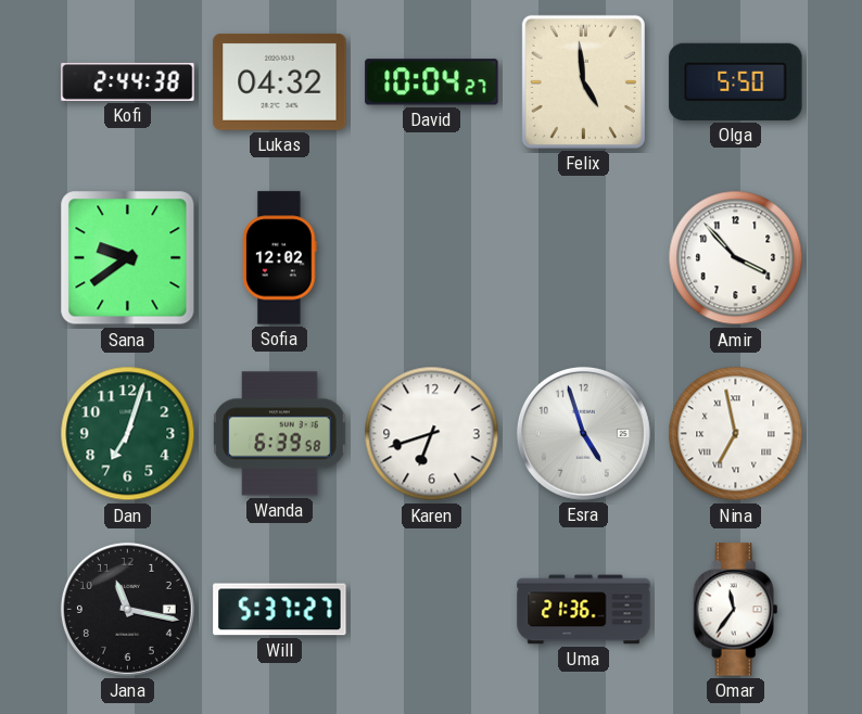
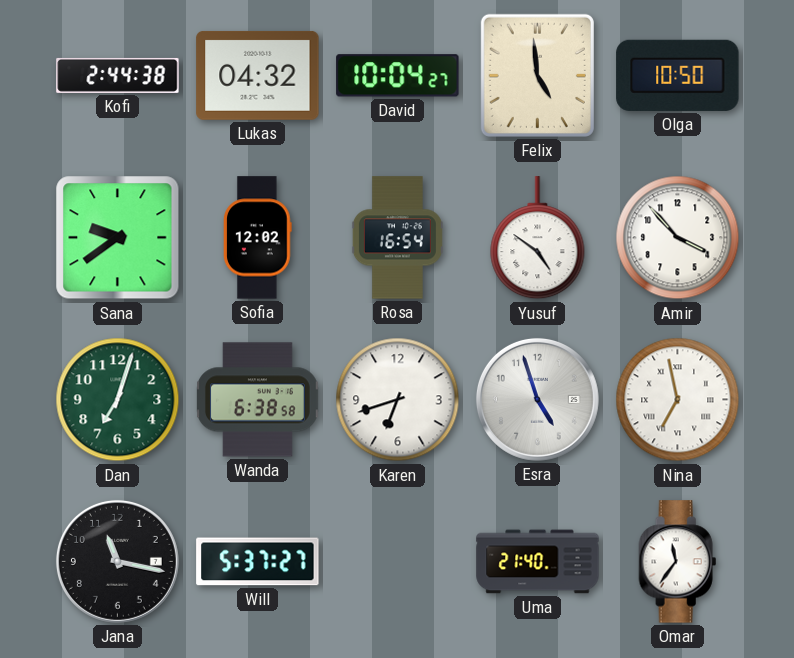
Olga: 5:50 -> 10:50
Rosa: none -> 16:54
Yusuf: none -> 4:51
Wanda: 6:39 -> 6:38
Uma: 21:36 -> 21:40
